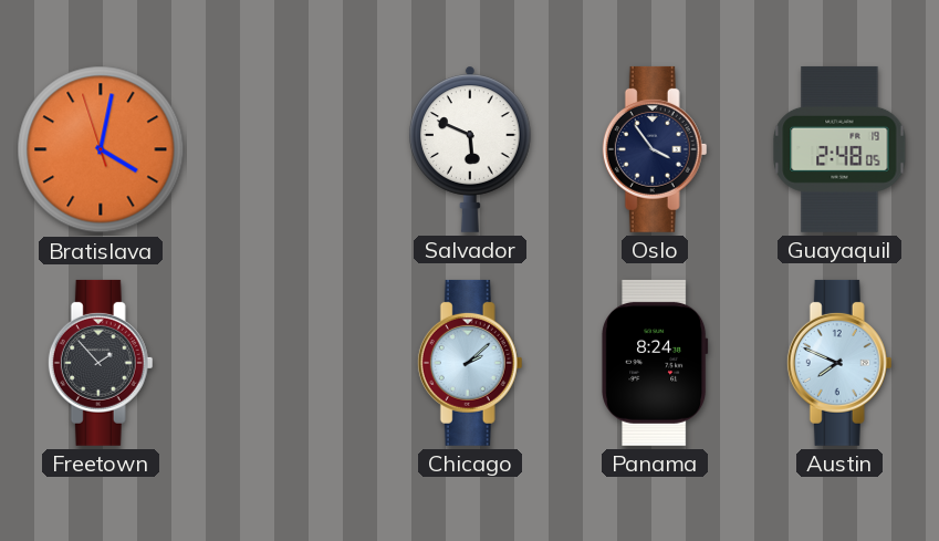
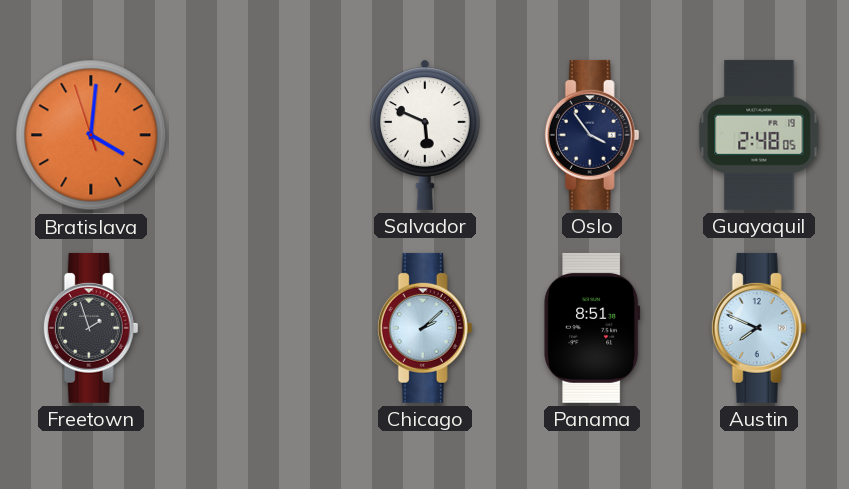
Bratislava: 4:01 -> 4:00
Freetown: 1:53 -> 1:57
Panama: 8:24 -> 8:51
